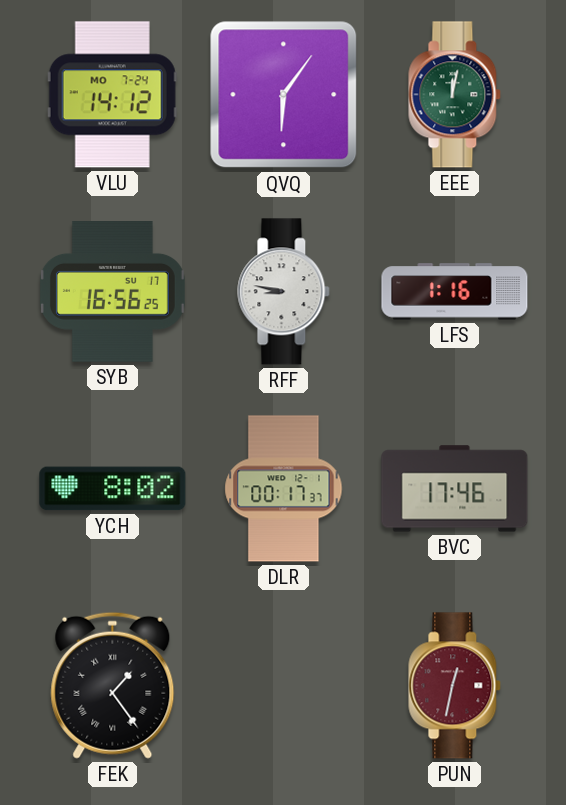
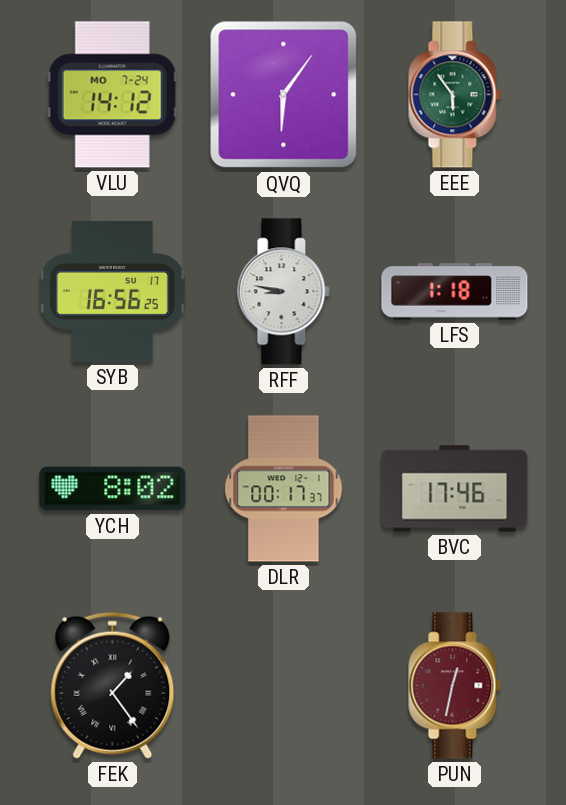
EEE: 12:02 -> 5:54
LFS: 1:16 -> 1:18
